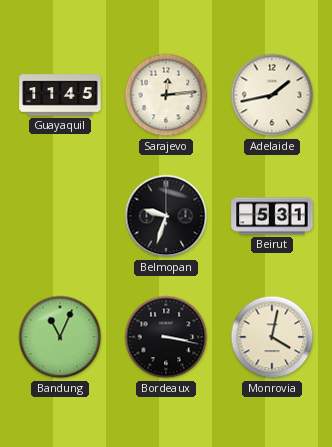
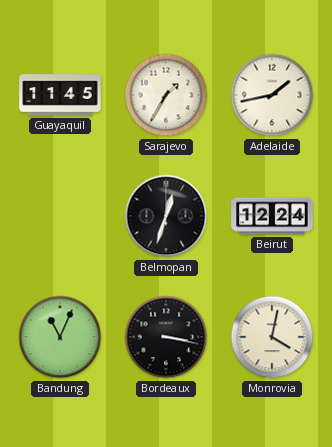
Sarajevo: 12:14 -> 1:35
Belmopan: 9:33 -> 12:33
Beirut: 5:31 -> 12:24
